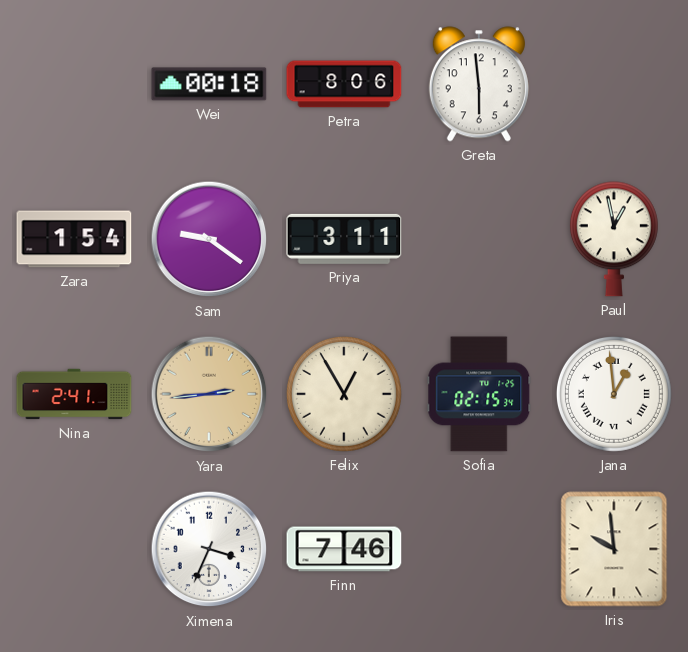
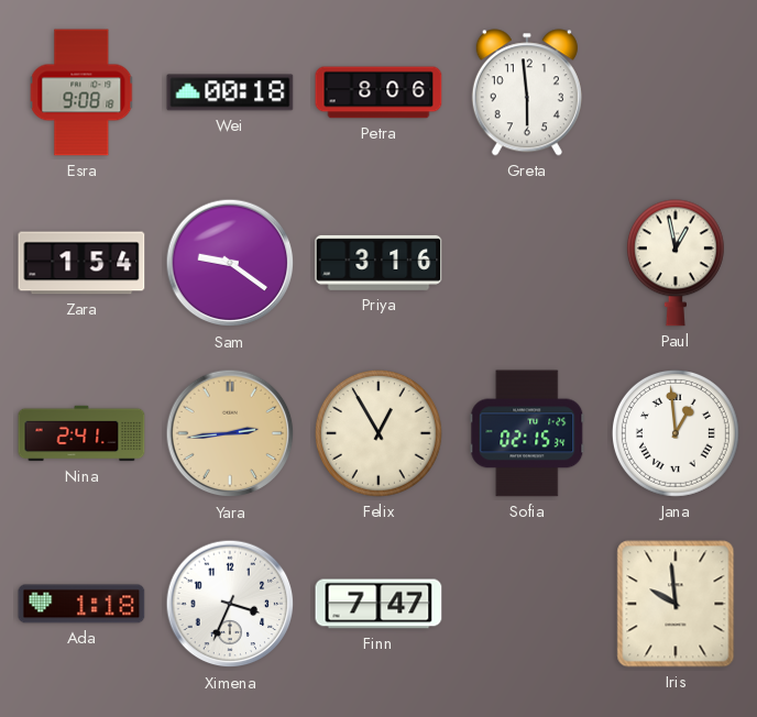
Esra: none -> 9:08
Priya: 3:11 -> 3:16
Ada: none -> 1:18
Finn: 7:46 -> 7:47
